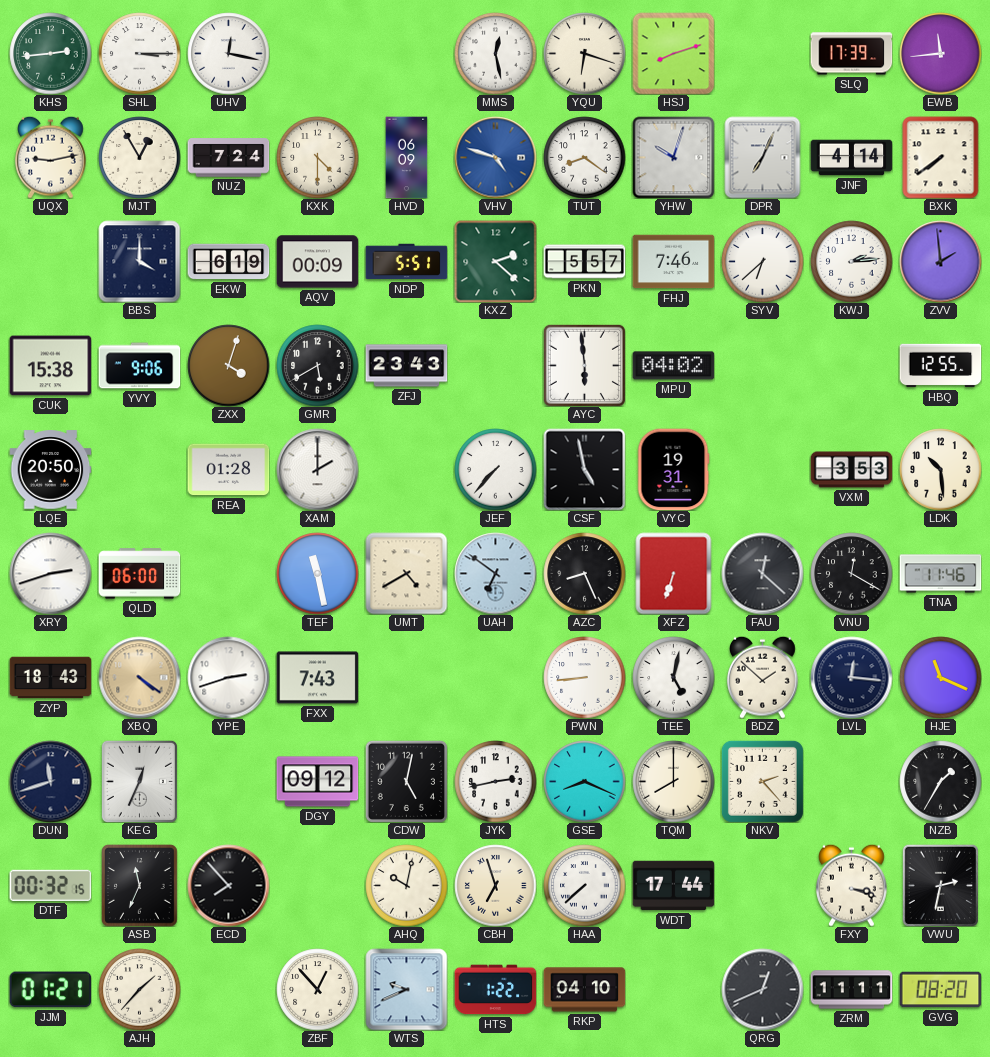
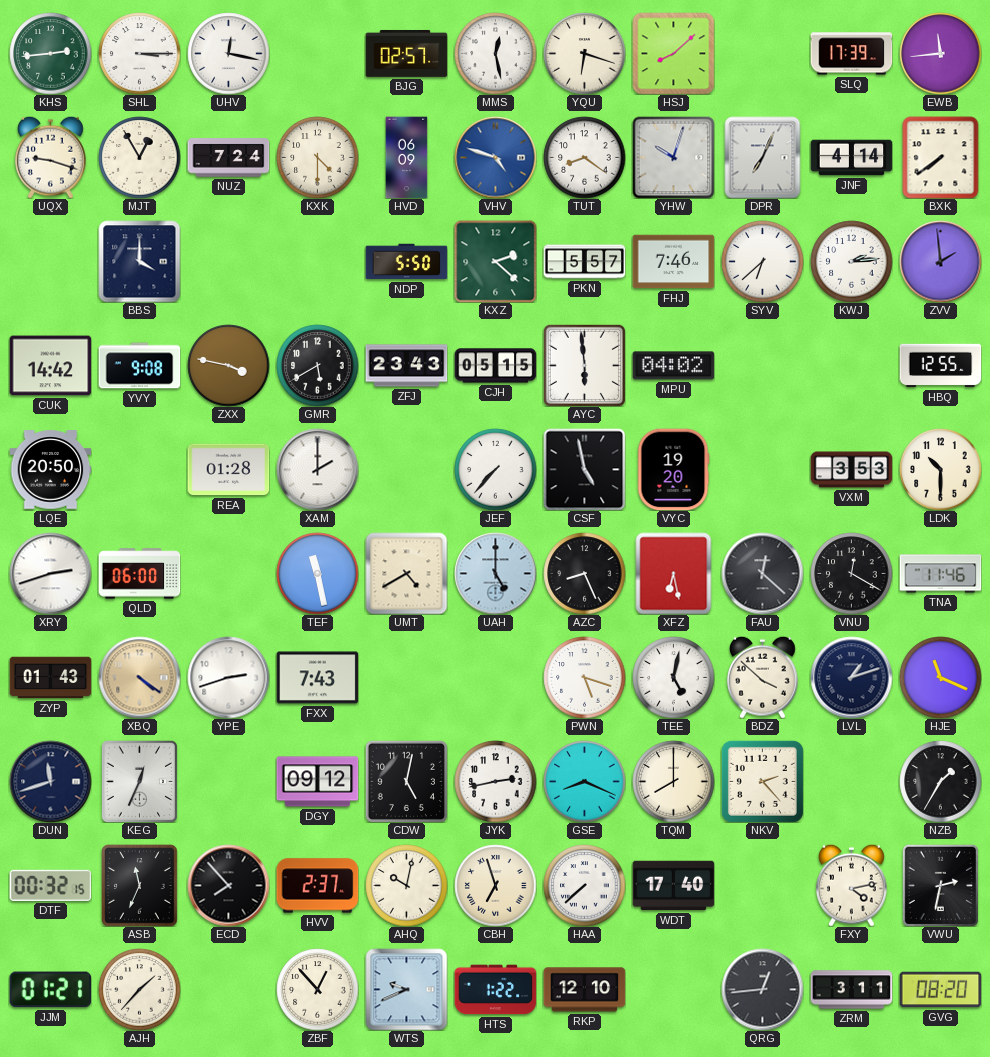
BJG: none -> 02:57
HSJ: 8:12 -> 8:08
UQX: 9:13 -> 9:18
EKW: 6:19 -> none
AQV: 00:09 -> none
NDP: 5:51 -> 5:50
CUK: 15:38 -> 14:42
YVY: 9:06 -> 9:08
ZXX: 4:03 -> 3:47
CJH: none -> 05:15
VYC: 19:31 -> 19:20
LDK: 10:29 -> 10:30
UAH: 6:51 -> 5:00
XFZ: 6:33 -> 6:28
ZYP: 18:43 -> 01:43
PWN: 8:44 -> 5:18
BDZ: 1:52 -> 3:52
LVL: 12:16 -> 1:12
HVV: none -> 2:37
WDT: 17:44 -> 17:40
FXY: 3:18 -> 4:13
RKP: 04:10 -> 12:10
QRG: 12:41 -> 12:44
ZRM: 11:11 -> 3:11
